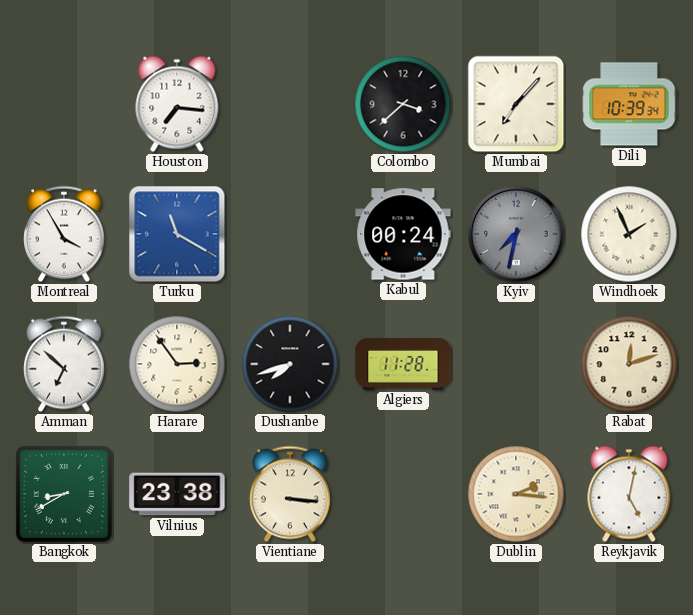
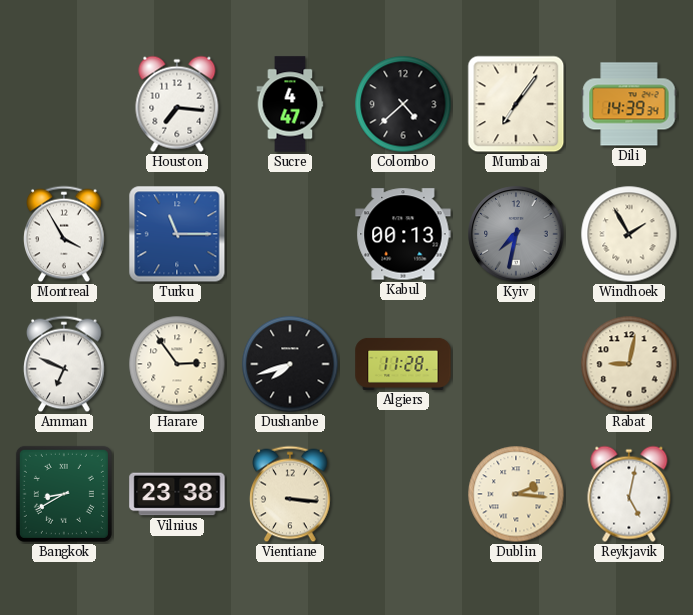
Sucre: none -> 4:47
Colombo: 3:38 -> 4:38
Mumbai: 7:07 -> 7:06
Dili: 10:39 -> 14:39
Turku: 11:20 -> 11:15
Kabul: 00:24 -> 00:13
Windhoek: 1:56 -> 1:55
Amman: 6:52 -> 6:49
Rabat: 12:12 -> 9:02
